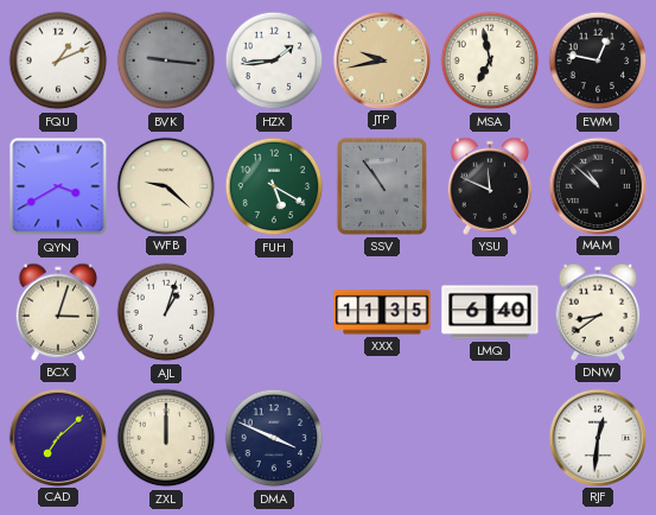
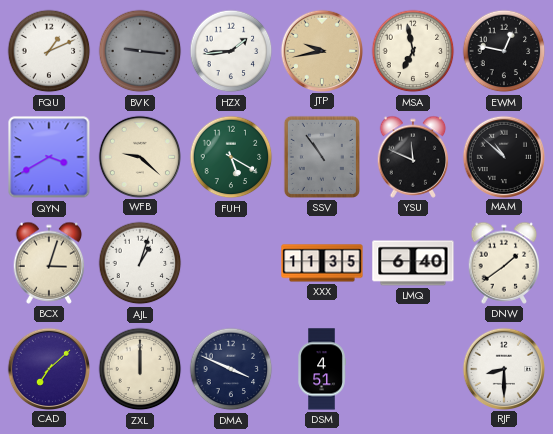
DNW: 8:39 -> 1:39
DSM: none -> 4:51
RJF: 12:31 -> 8:30
